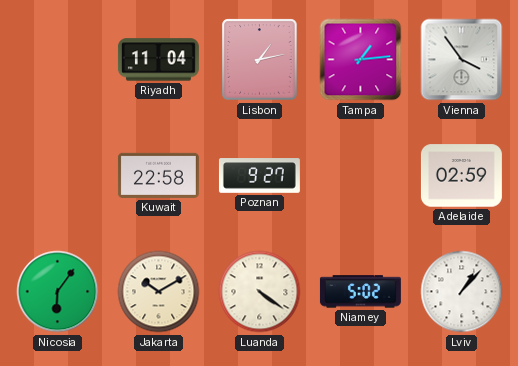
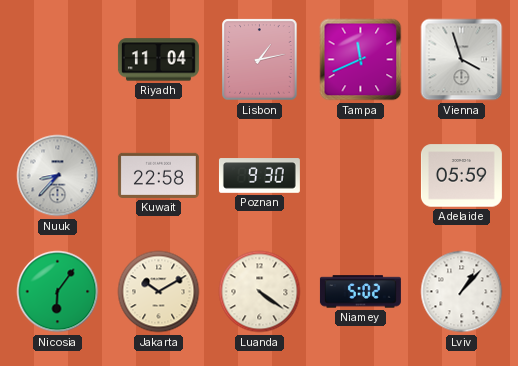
Tampa: 1:14 -> 11:41
Vienna: 3:54 -> 3:57
Nuuk: none -> 8:37
Poznan: 9:27 -> 9:30
Adelaide: 02:59 -> 05:59
